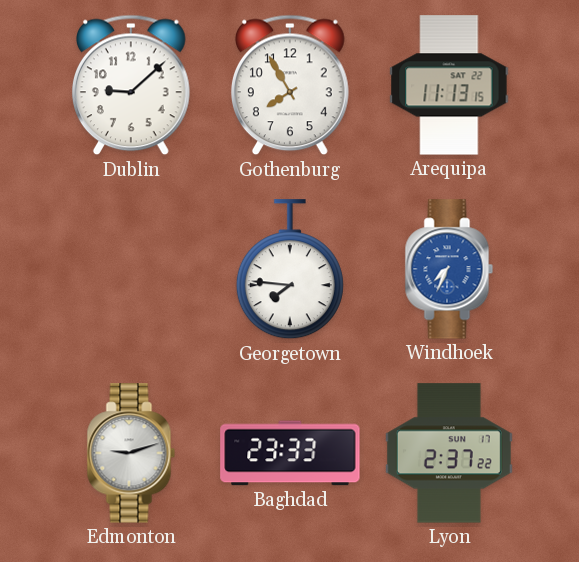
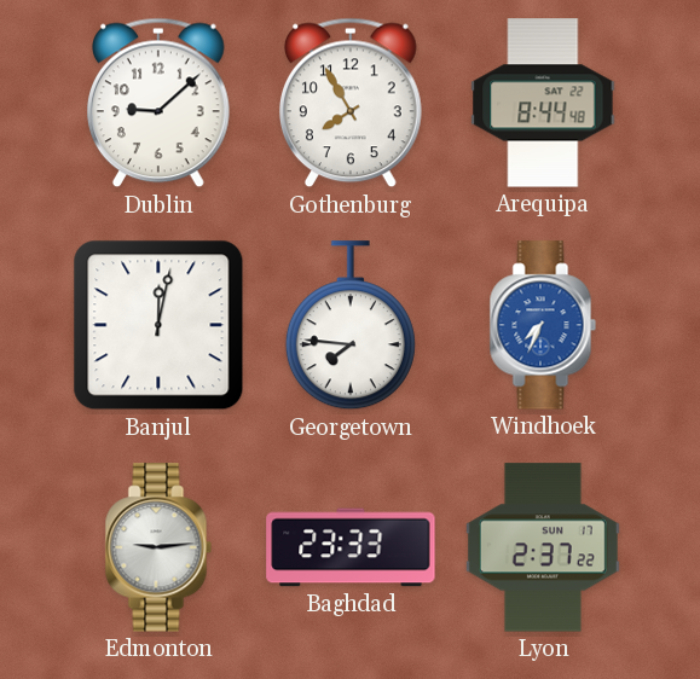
Arequipa: 11:13 -> 8:44
Banjul: none -> 12:02
Edmonton: 9:12 -> 9:14
